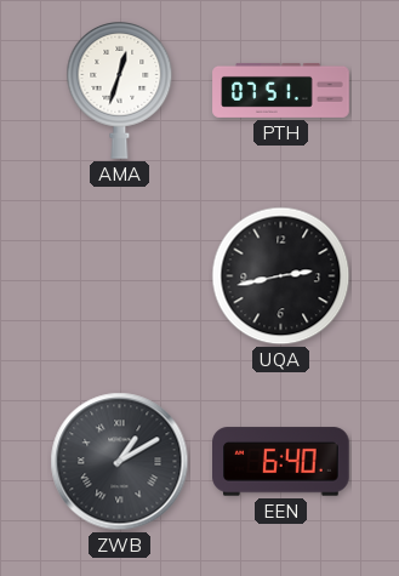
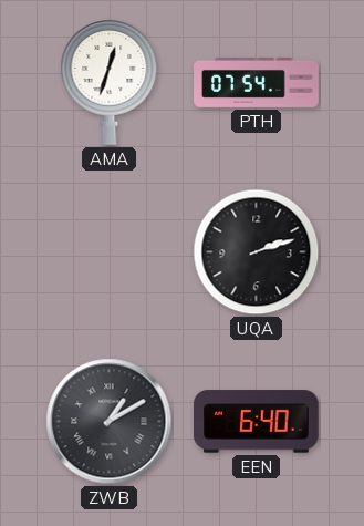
PTH: 07:51 -> 07:54
UQA: 2:43 -> 2:12
